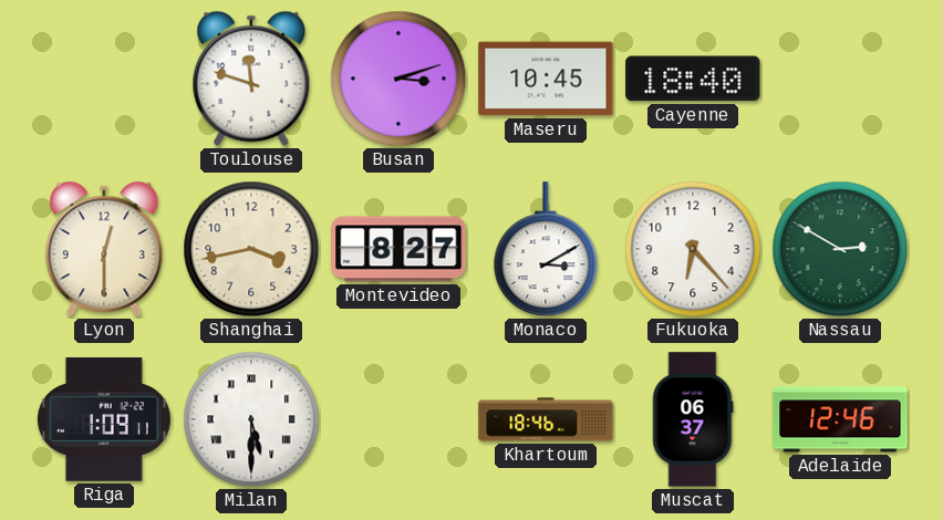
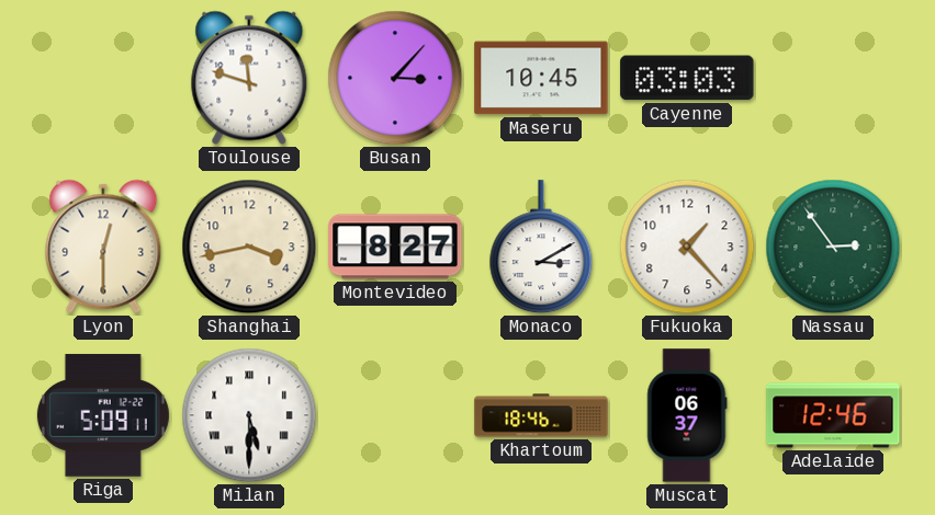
Busan: 3:12 -> 3:07
Cayenne: 18:40 -> 03:03
Fukuoka: 6:23 -> 1:23
Nassau: 2:50 -> 2:54
Riga: 1:09 -> 5:09
